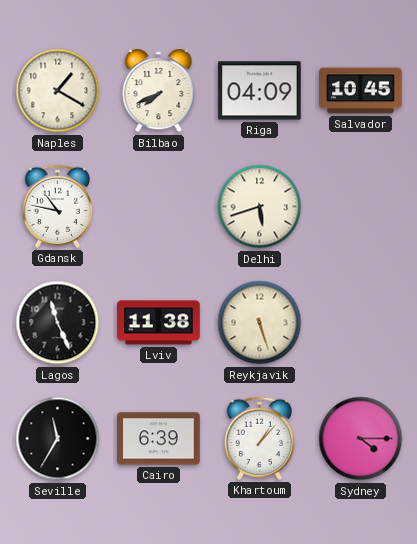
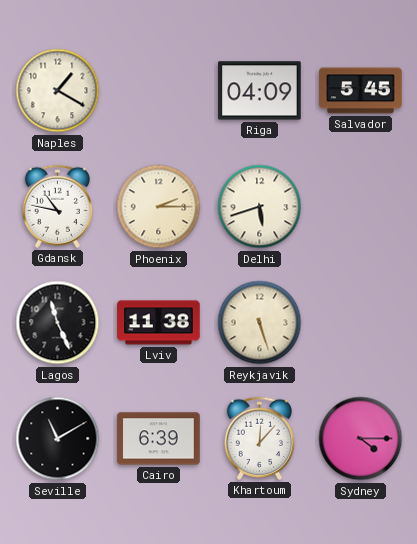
Bilbao: 7:41 -> none
Salvador: 10:45 -> 5:45
Phoenix: none -> 2:15
Seville: 11:35 -> 11:10
Khartoum: 1:07 -> 12:07
